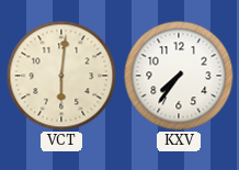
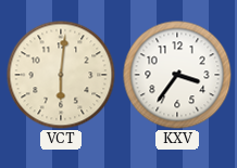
KXV: 7:36 -> 3:36
